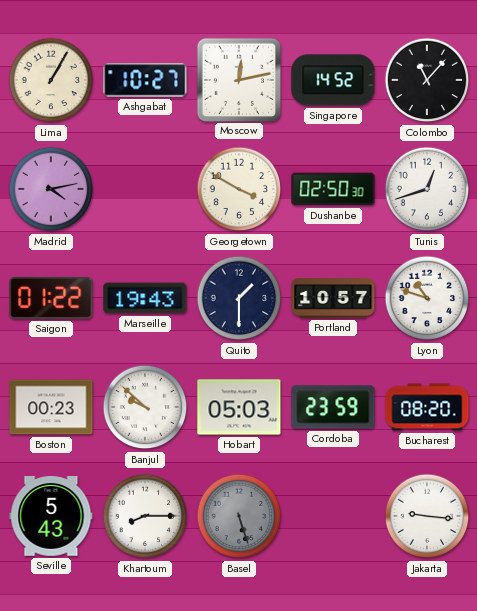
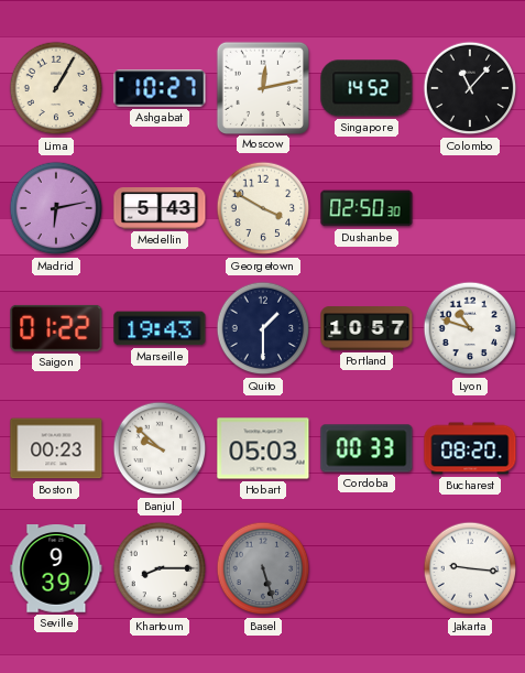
Madrid: 4:13 -> 6:13
Medellin: none -> 5:43
Tunis: 12:42 -> none
Cordoba: 23:59 -> 00:33
Seville: 5:43 -> 9:39
